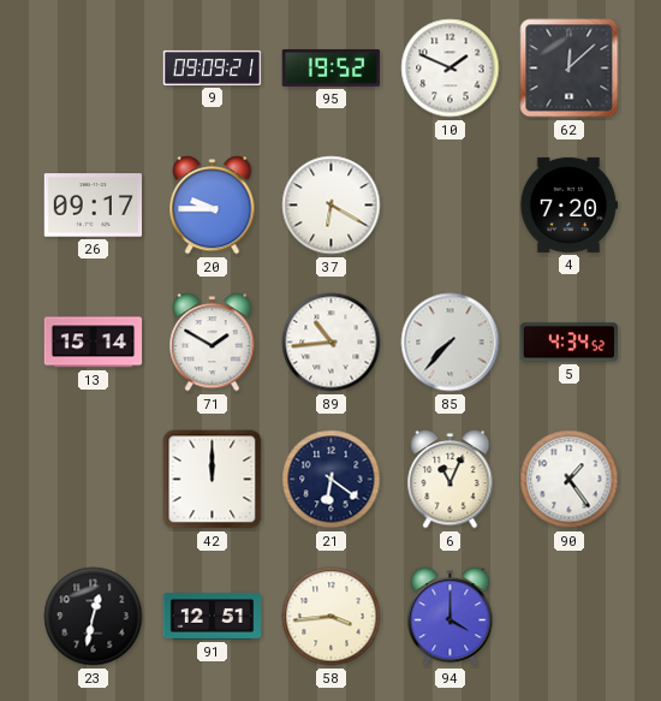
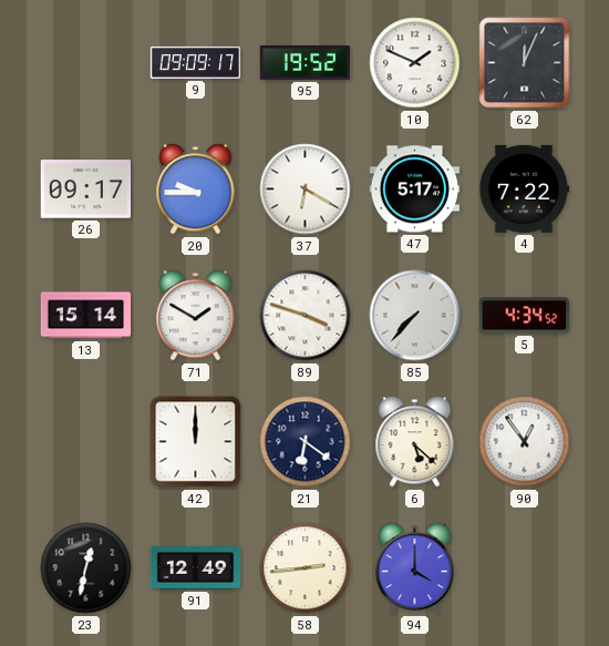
9: 09:09:21 -> 09:09:17
62: 12:08 -> 12:04
47: none -> 5:17
4: 7:20 -> 7:22
89: 10:44 -> 3:48
6: 11:04 -> 5:22
90: 1:24 -> 12:54
91: 12:51 -> 12:49
58: 3:44 -> 2:44
